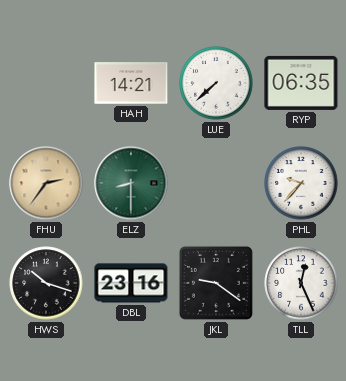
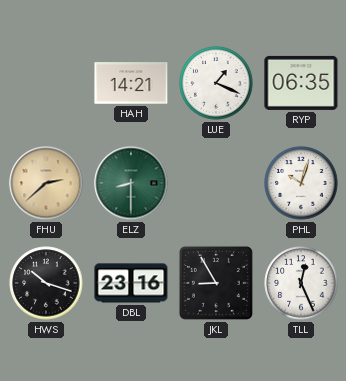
LUE: 7:38 -> 1:19
FHU: 2:36 -> 2:38
PHL: 9:37 -> 10:03
JKL: 9:21 -> 8:55
